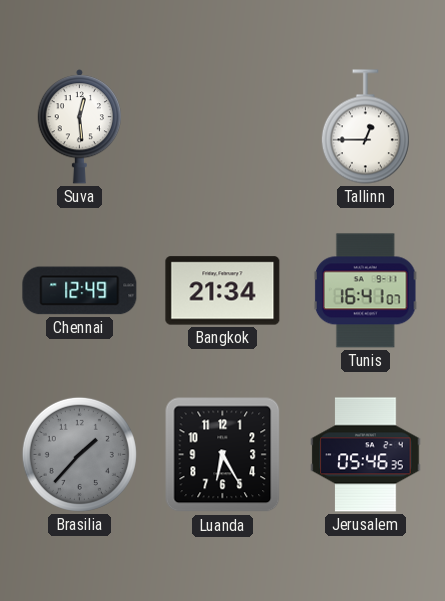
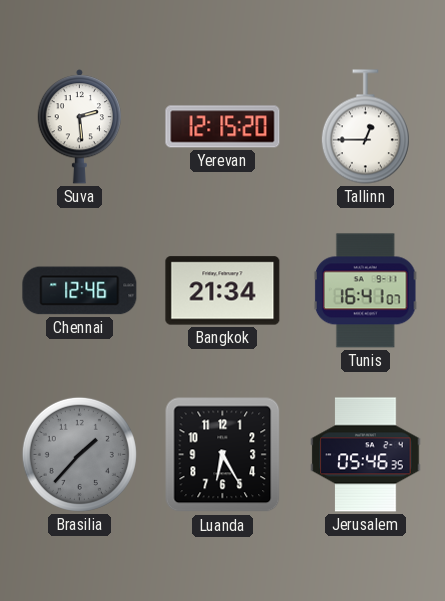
Suva: 12:29 -> 2:29
Yerevan: none -> 12:15
Chennai: 12:49 -> 12:46
